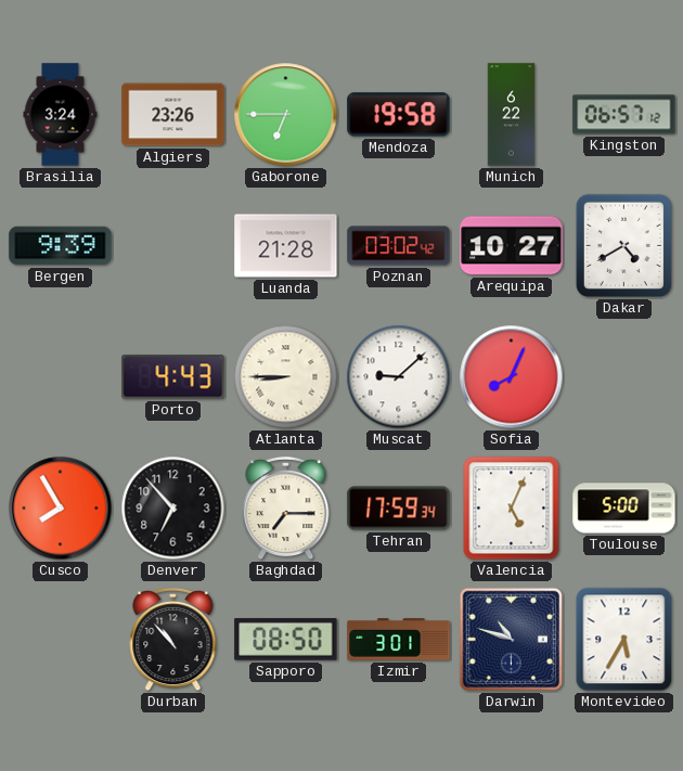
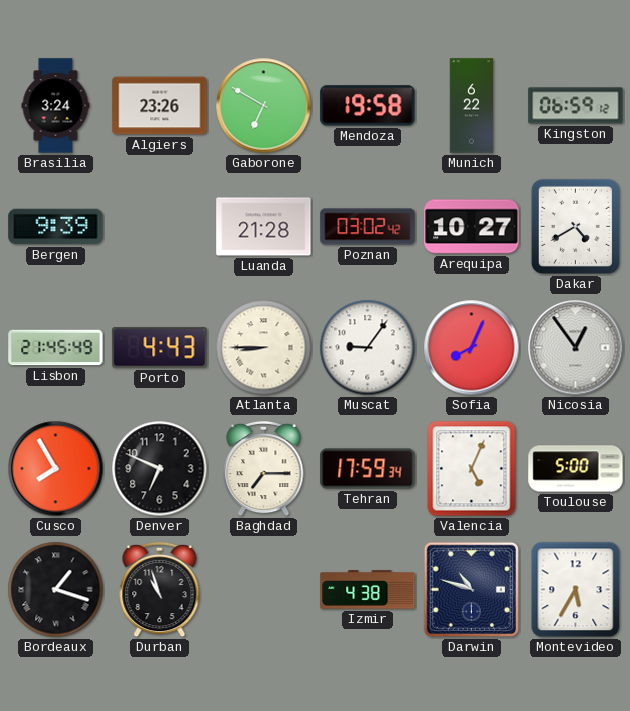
Gaborone: 6:45 -> 6:50
Kingston: 06:57 -> 06:59
Lisbon: none -> 21:45
Muscat: 9:08 -> 9:06
Nicosia: none -> 12:54
Denver: 6:53 -> 6:49
Bordeaux: none -> 1:18
Durban: 10:53 -> 10:57
Sapporo: 08:50 -> none
Izmir: 3:01 -> 4:38
